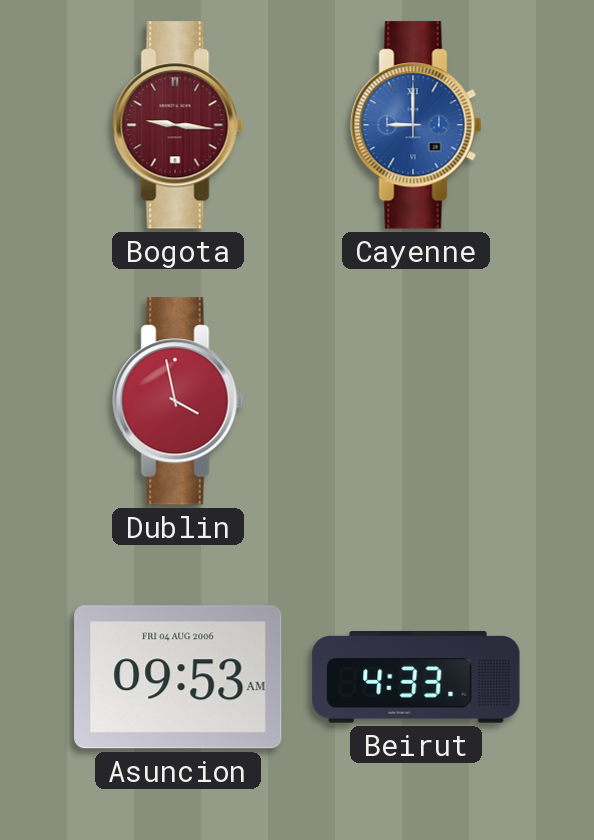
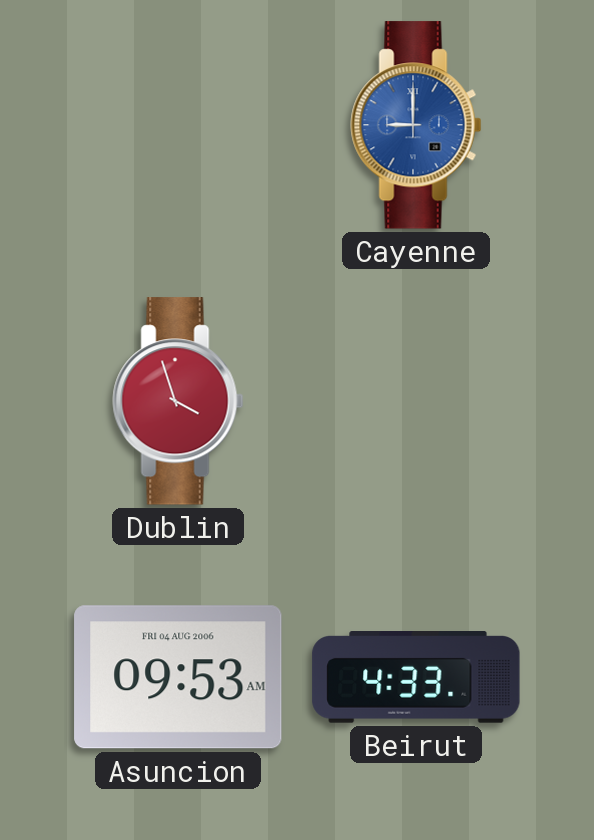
Bogota: 9:16 -> none
Dublin: 3:58 -> 3:57
